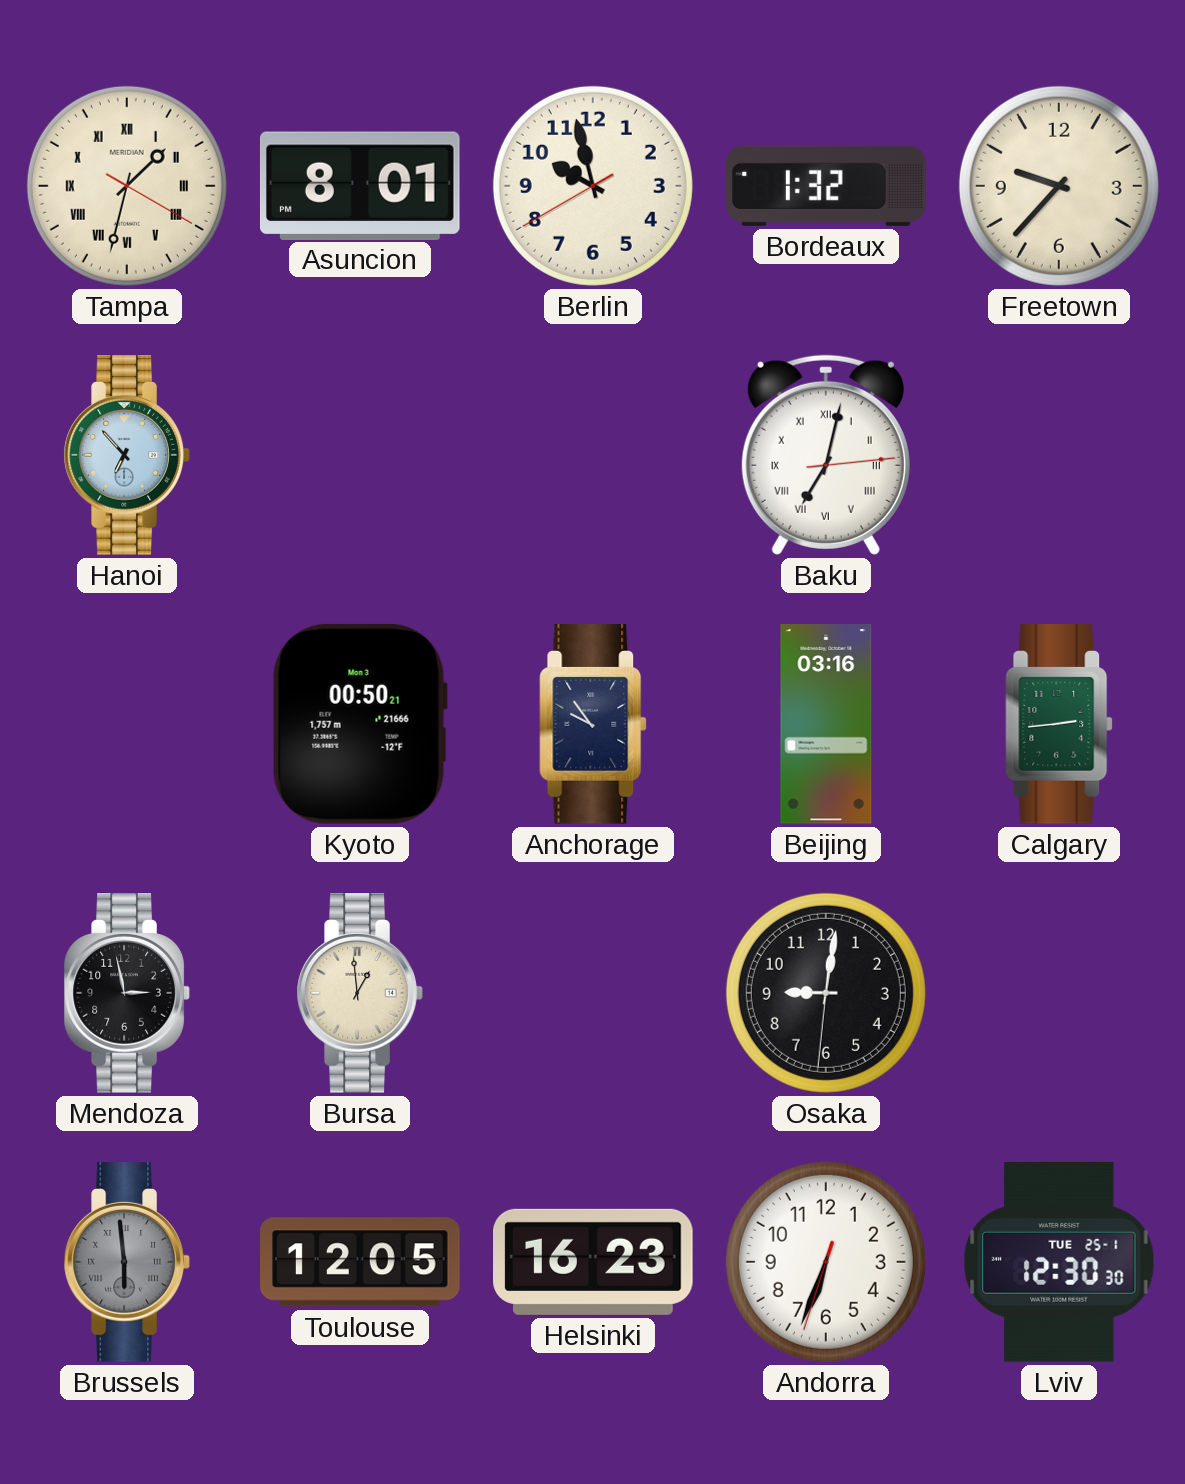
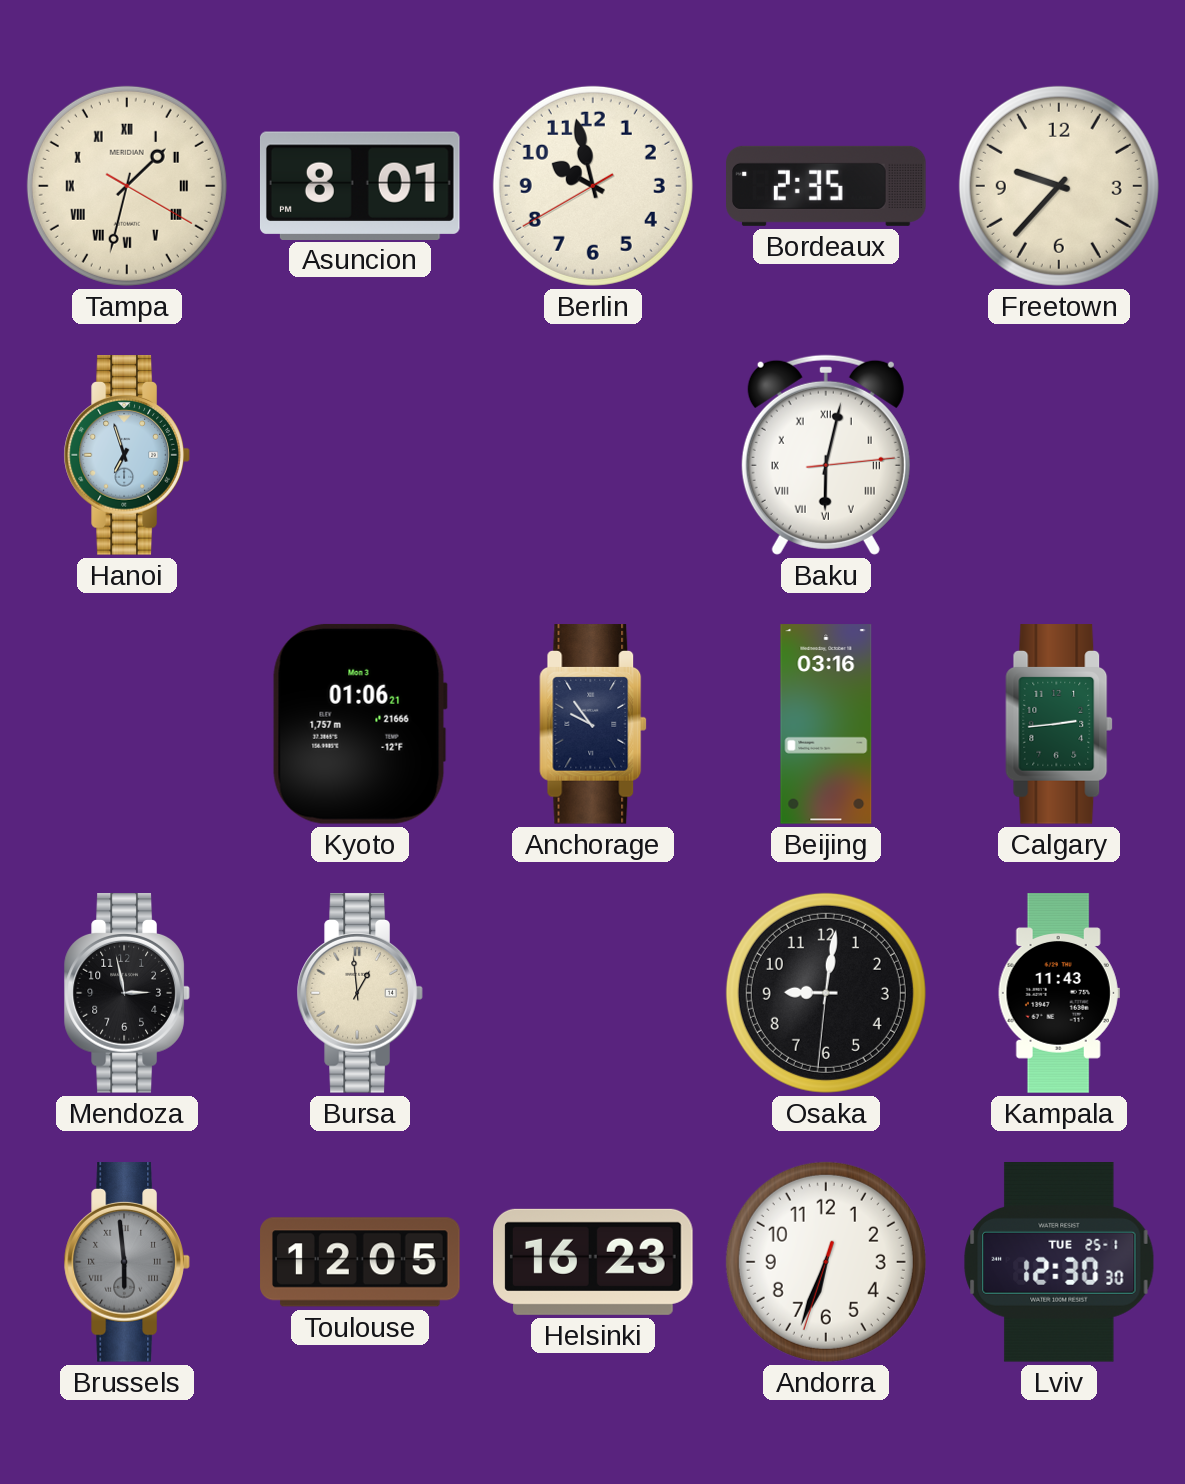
Bordeaux: 1:32 -> 2:35
Hanoi: 6:53 -> 6:57
Baku: 7:02 -> 6:02
Kyoto: 00:50 -> 01:06
Kampala: none -> 11:43
